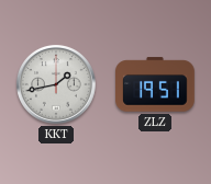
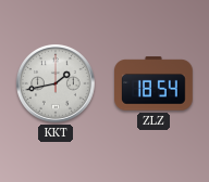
ZLZ: 19:51 -> 18:54
